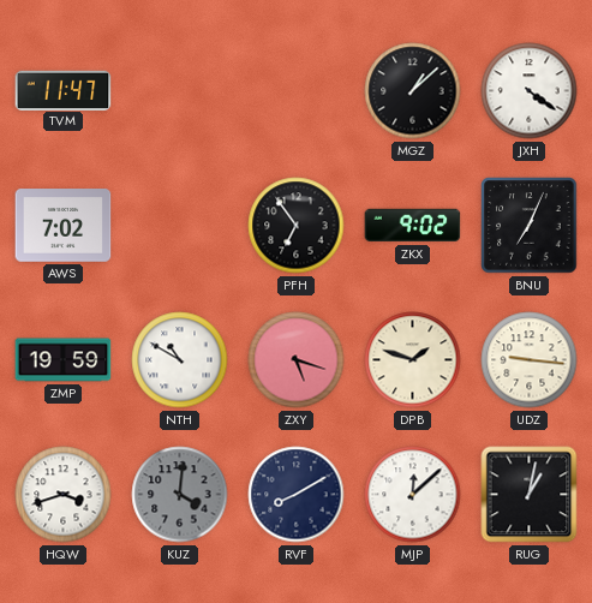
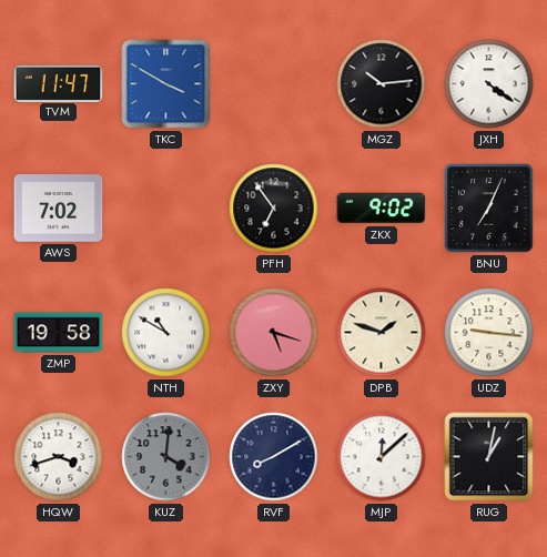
TKC: none -> 3:50
MGZ: 1:08 -> 10:14
ZMP: 19:59 -> 19:58
